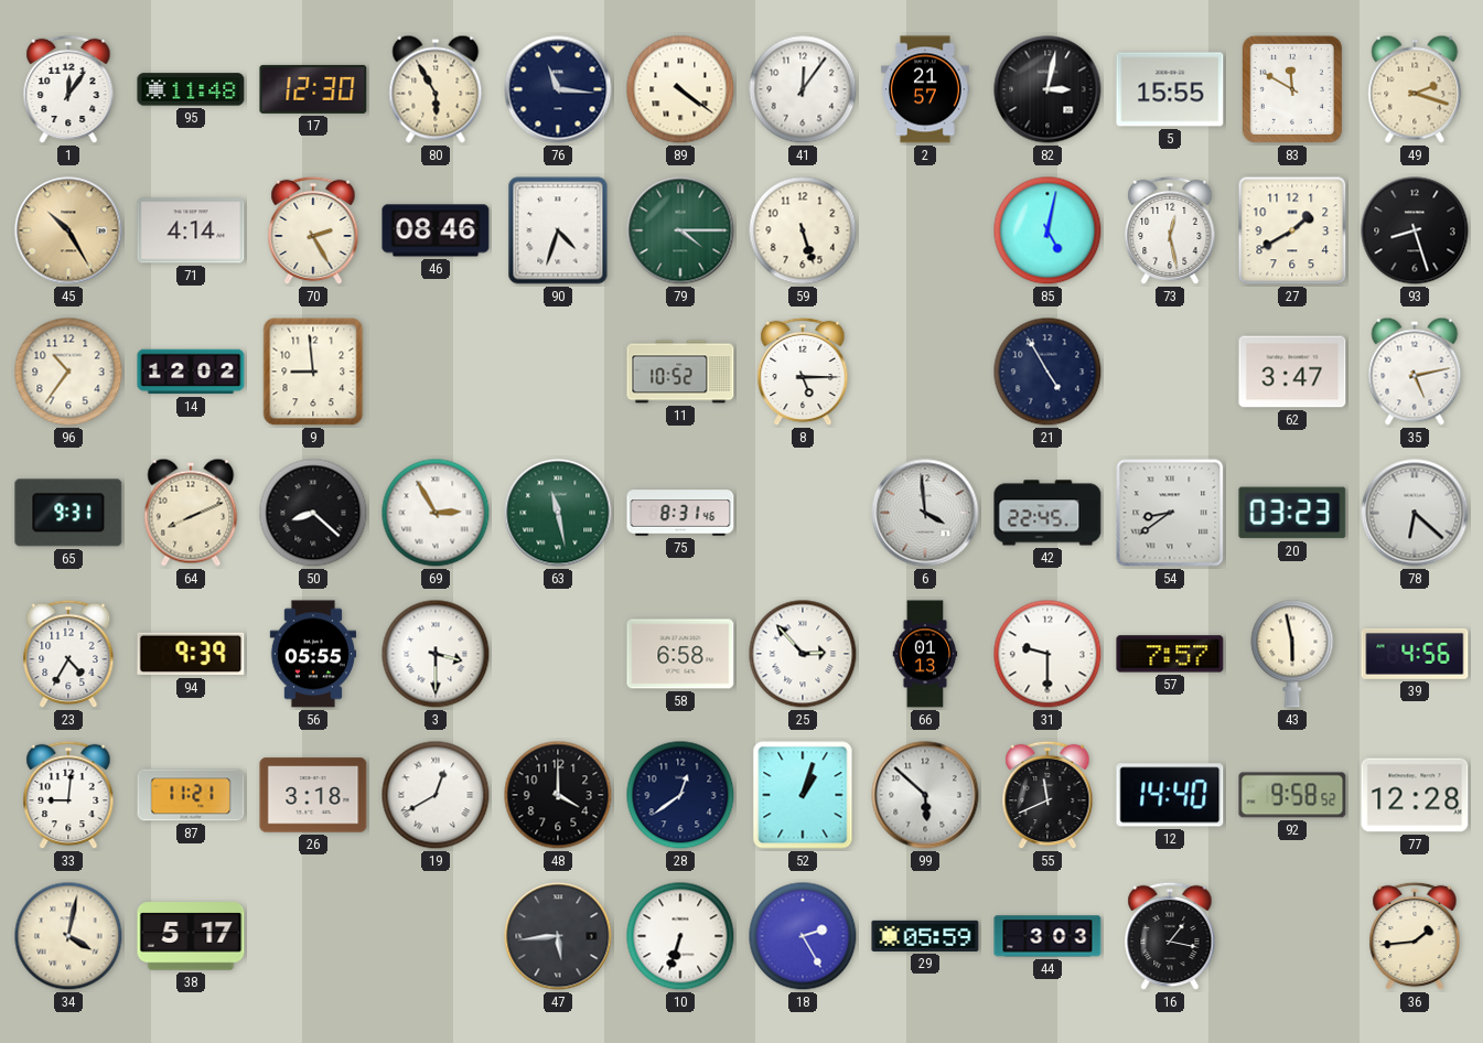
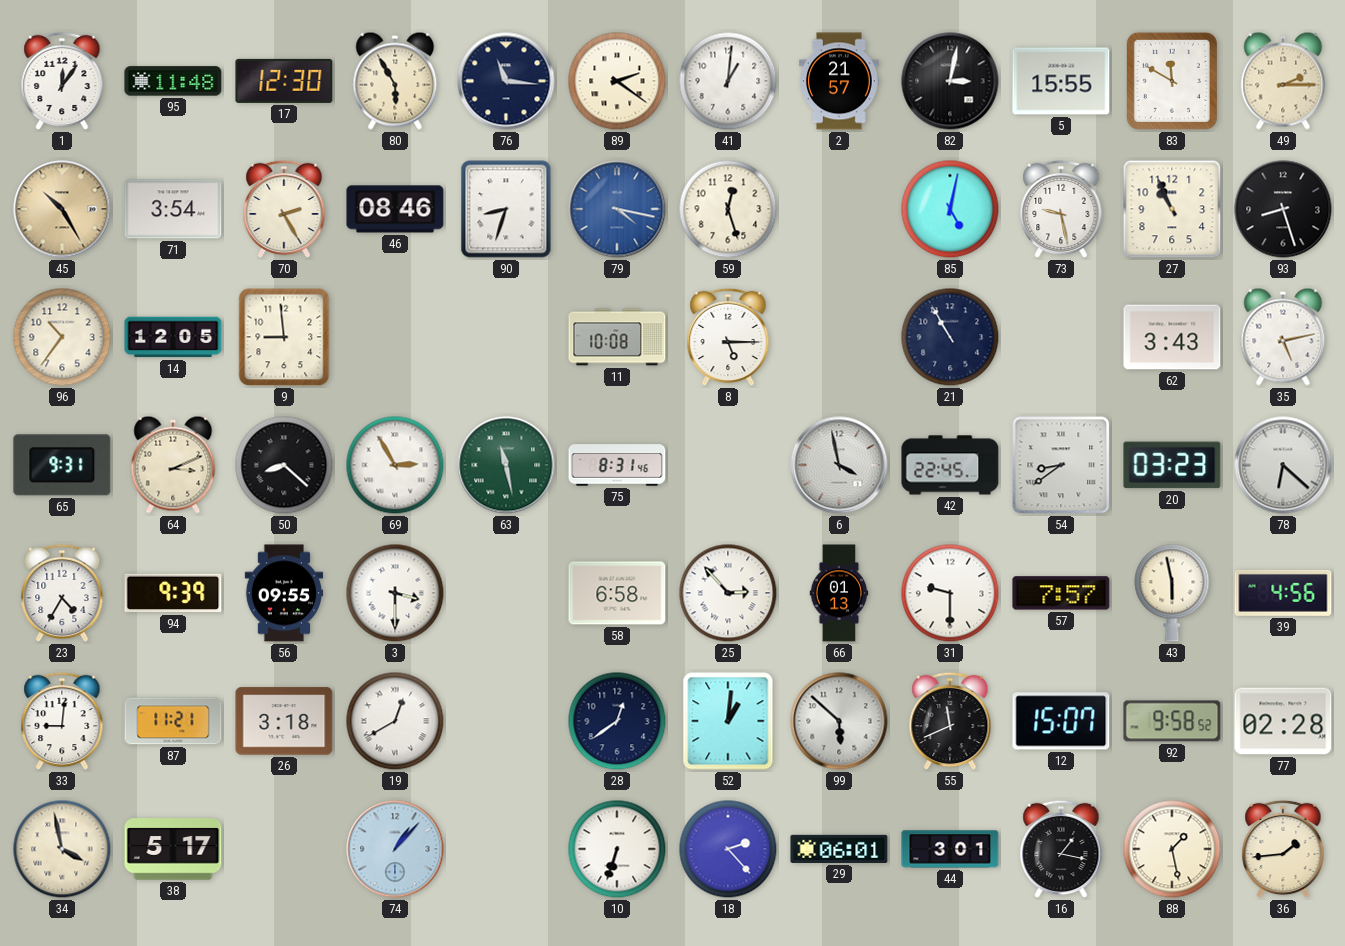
89: 4:21 -> 2:21
41: 12:06 -> 1:01
49: 2:18 -> 2:15
71: 4:14 -> 3:54
90: 4:33 -> 8:33
79: 4:15 -> 4:17
79 dial: green -> blue
59: 5:27 -> 12:27
73: 12:28 -> 9:28
27: 1:40 -> 10:56
14: 12:02 -> 12:05
11: 10:52 -> 10:08
21: 4:55 -> 10:55
62: 3:47 -> 3:43
64: 8:11 -> 3:11
6: 3:59 -> 3:58
56: 05:55 -> 09:55
48: 4:00 -> none
52: 1:03 -> 1:01
12: 14:40 -> 15:07
77: 12:28 -> 02:28
34: 4:02 -> 3:58
74: none -> 1:07
47: 5:44 -> none
18: 2:25 -> 2:23
29: 05:59 -> 06:01
44: 3:03 -> 3:01
88: none -> 1:28
